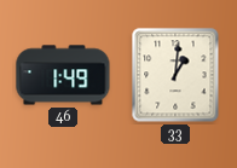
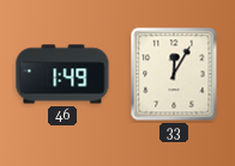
33: 1:01 -> 12:05
